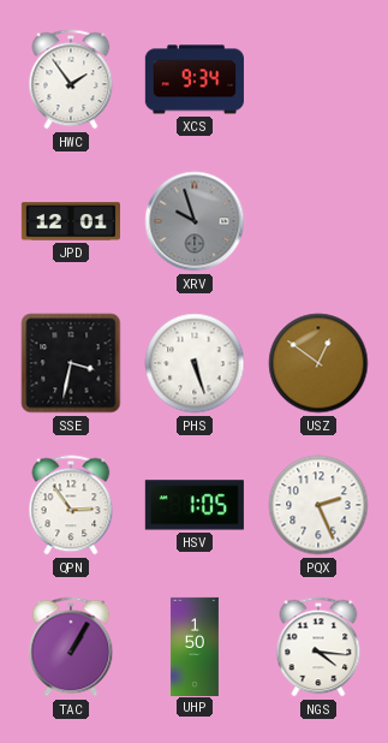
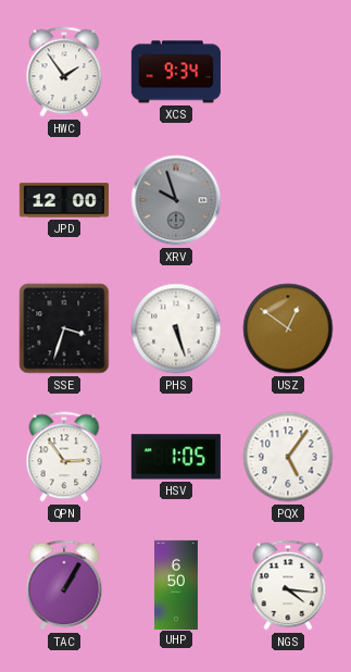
JPD: 12:01 -> 12:00
SSE: 3:32 -> 3:33
PQX: 2:26 -> 5:06
UHP: 1:50 -> 6:50
